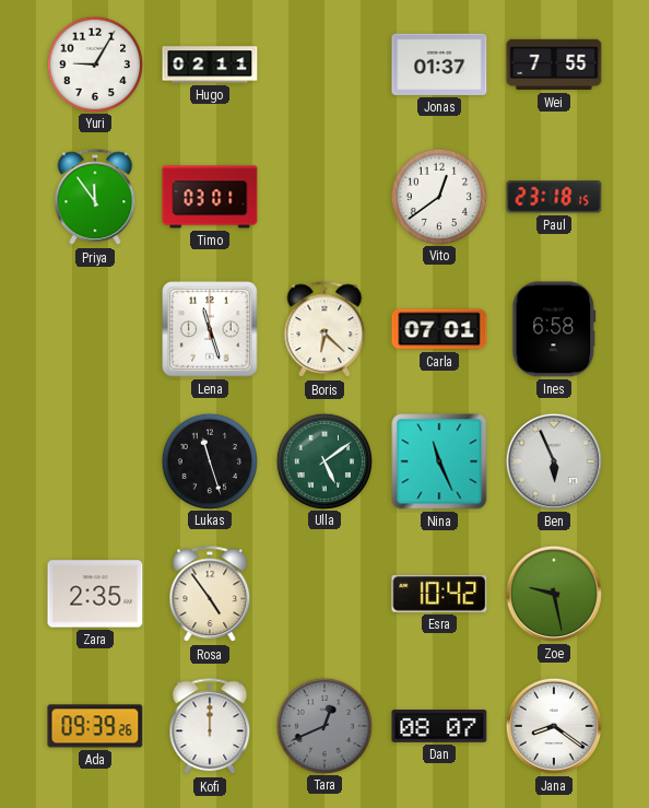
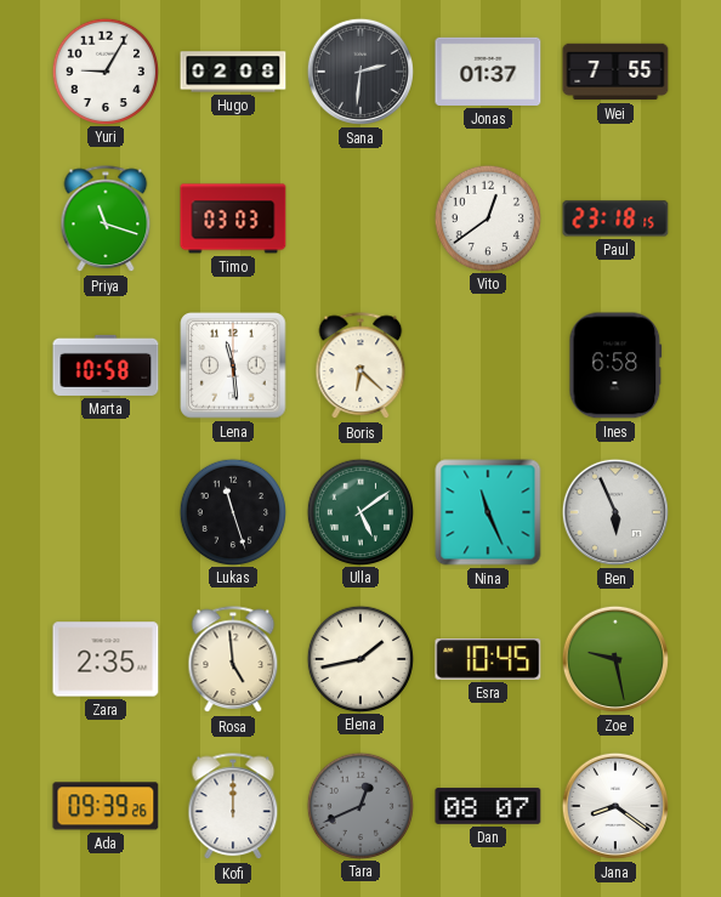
Hugo: 02:11 -> 02:08
Sana: none -> 2:31
Priya: 11:54 -> 11:18
Timo: 03:01 -> 03:03
Marta: none -> 10:58
Lena: 11:27 -> 11:29
Carla: 07:01 -> none
Rosa: 4:54 -> 4:59
Elena: none -> 1:43
Esra: 10:42 -> 10:45
